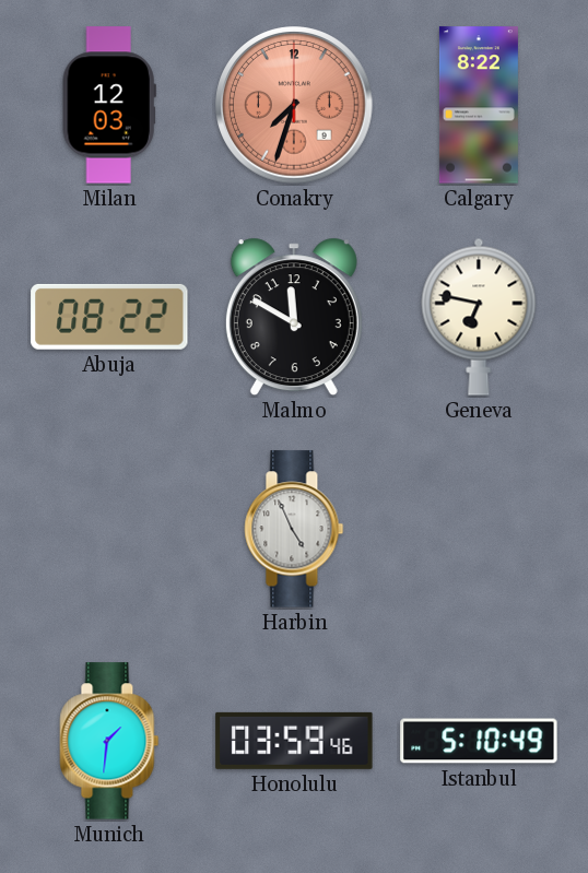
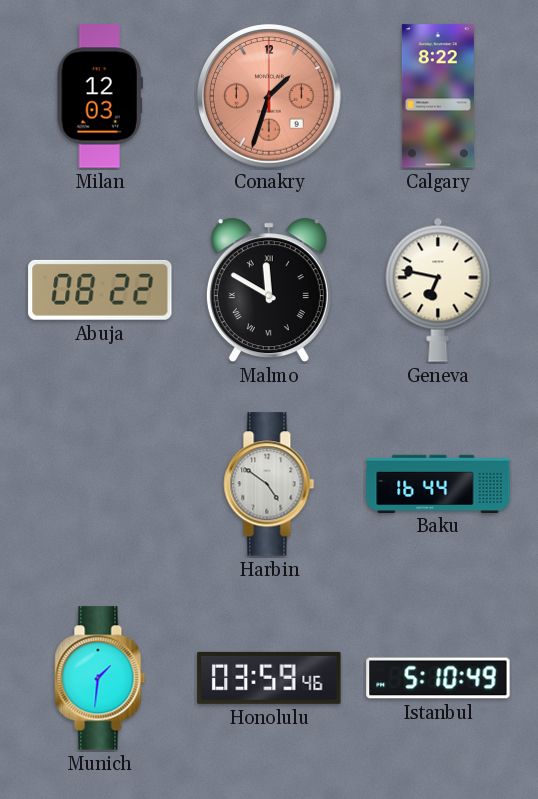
Conakry: 7:33 -> 1:33
Malmo numerals: Arabic -> Roman
Harbin: 4:56 -> 4:51
Baku: none -> 16:44
